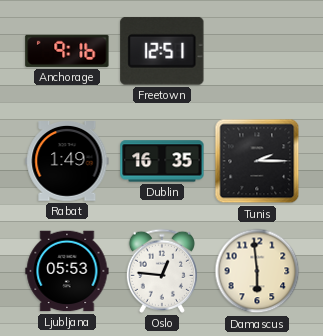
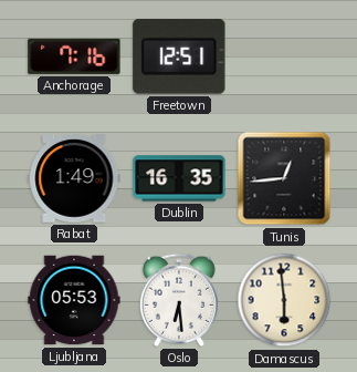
Anchorage: 9:16 -> 7:16
Tunis: 2:15 -> 12:44
Oslo: 12:46 -> 6:29
